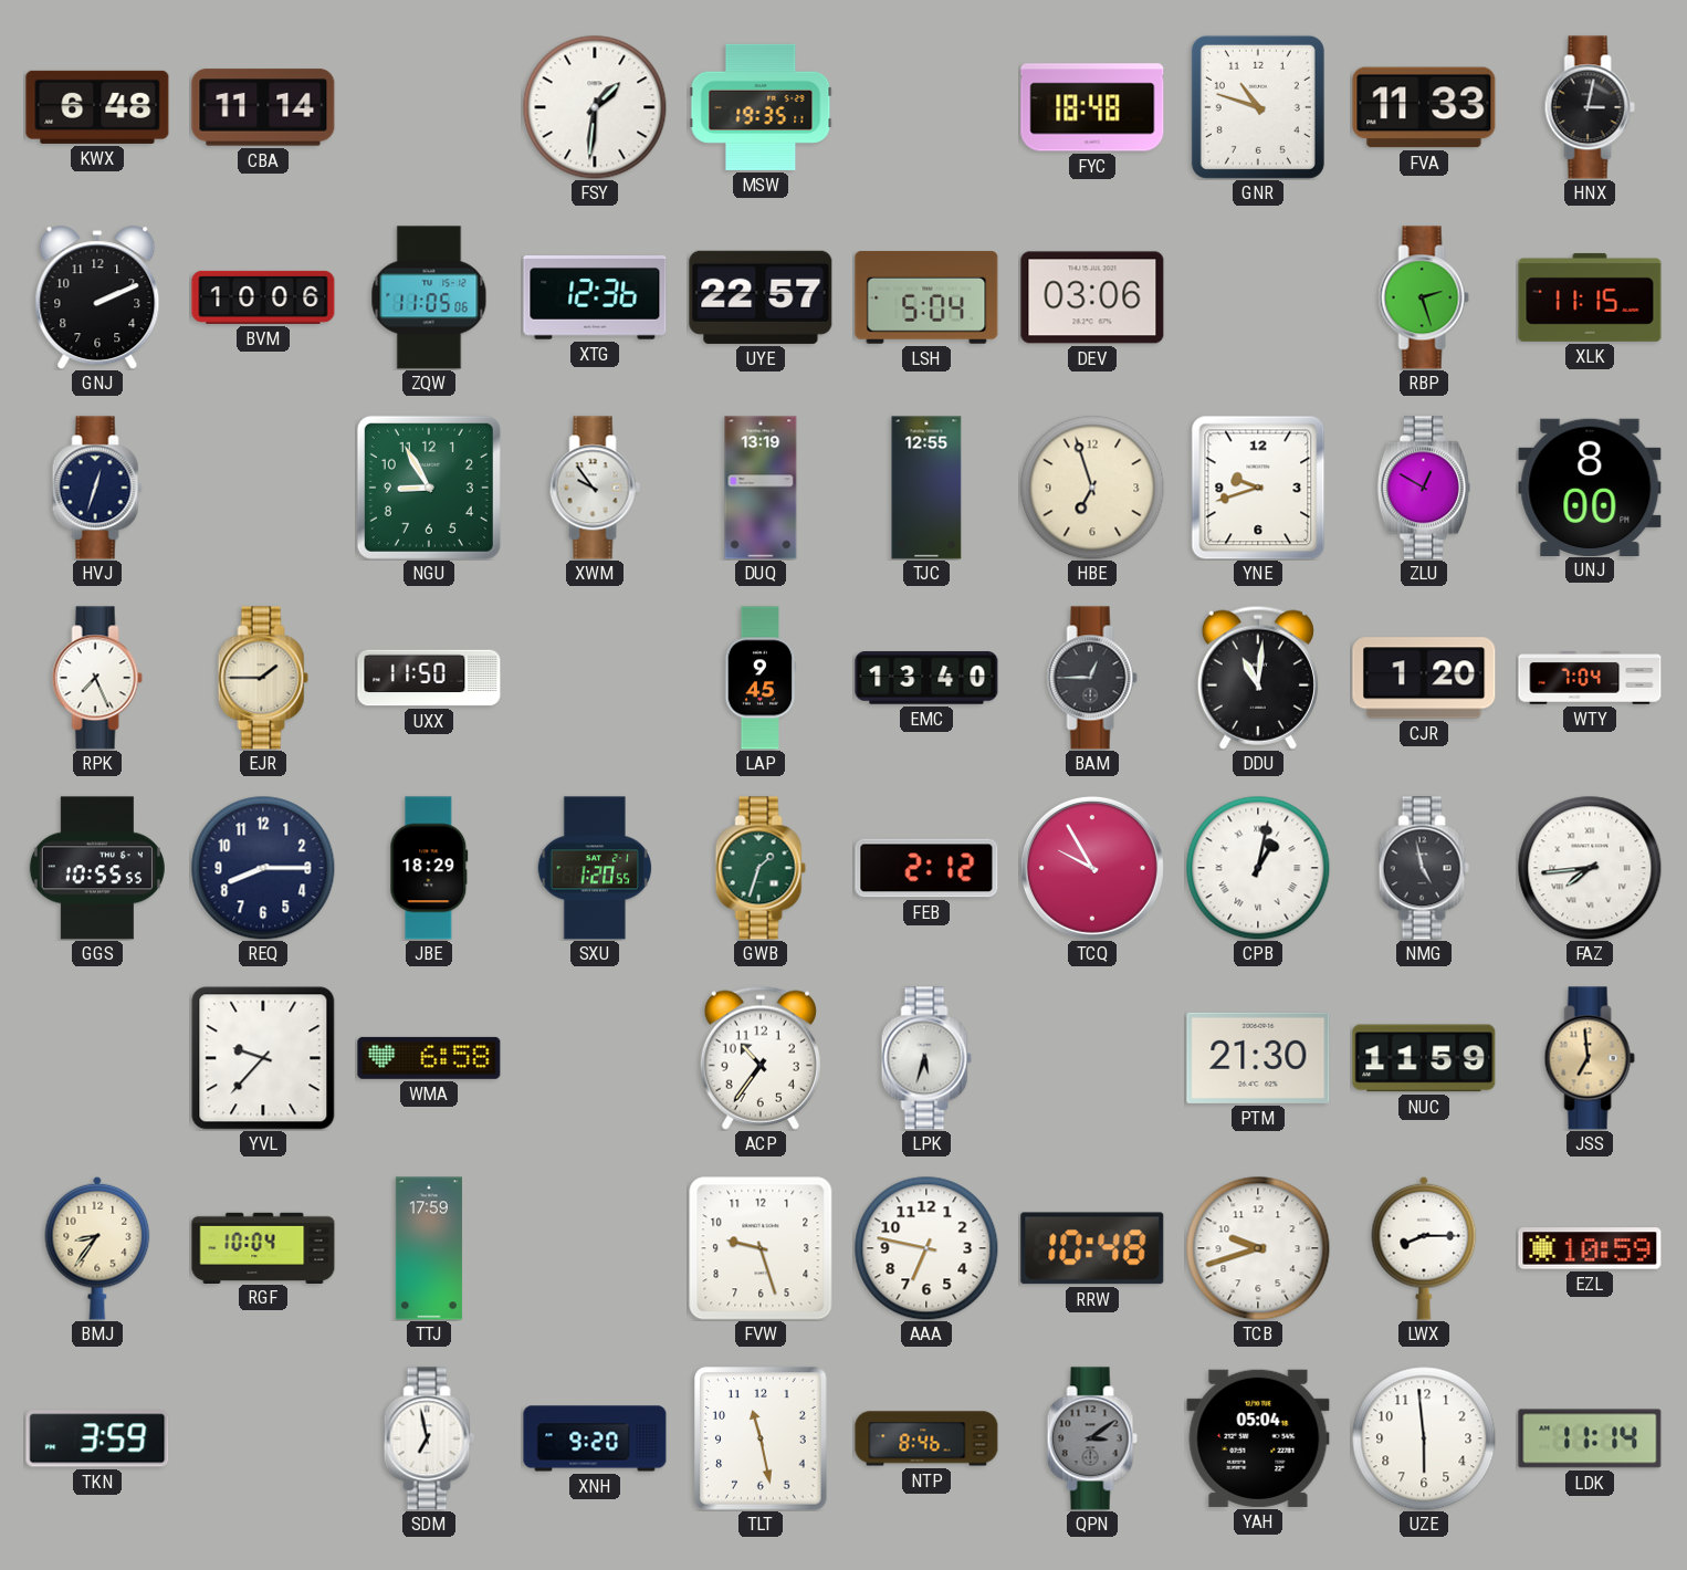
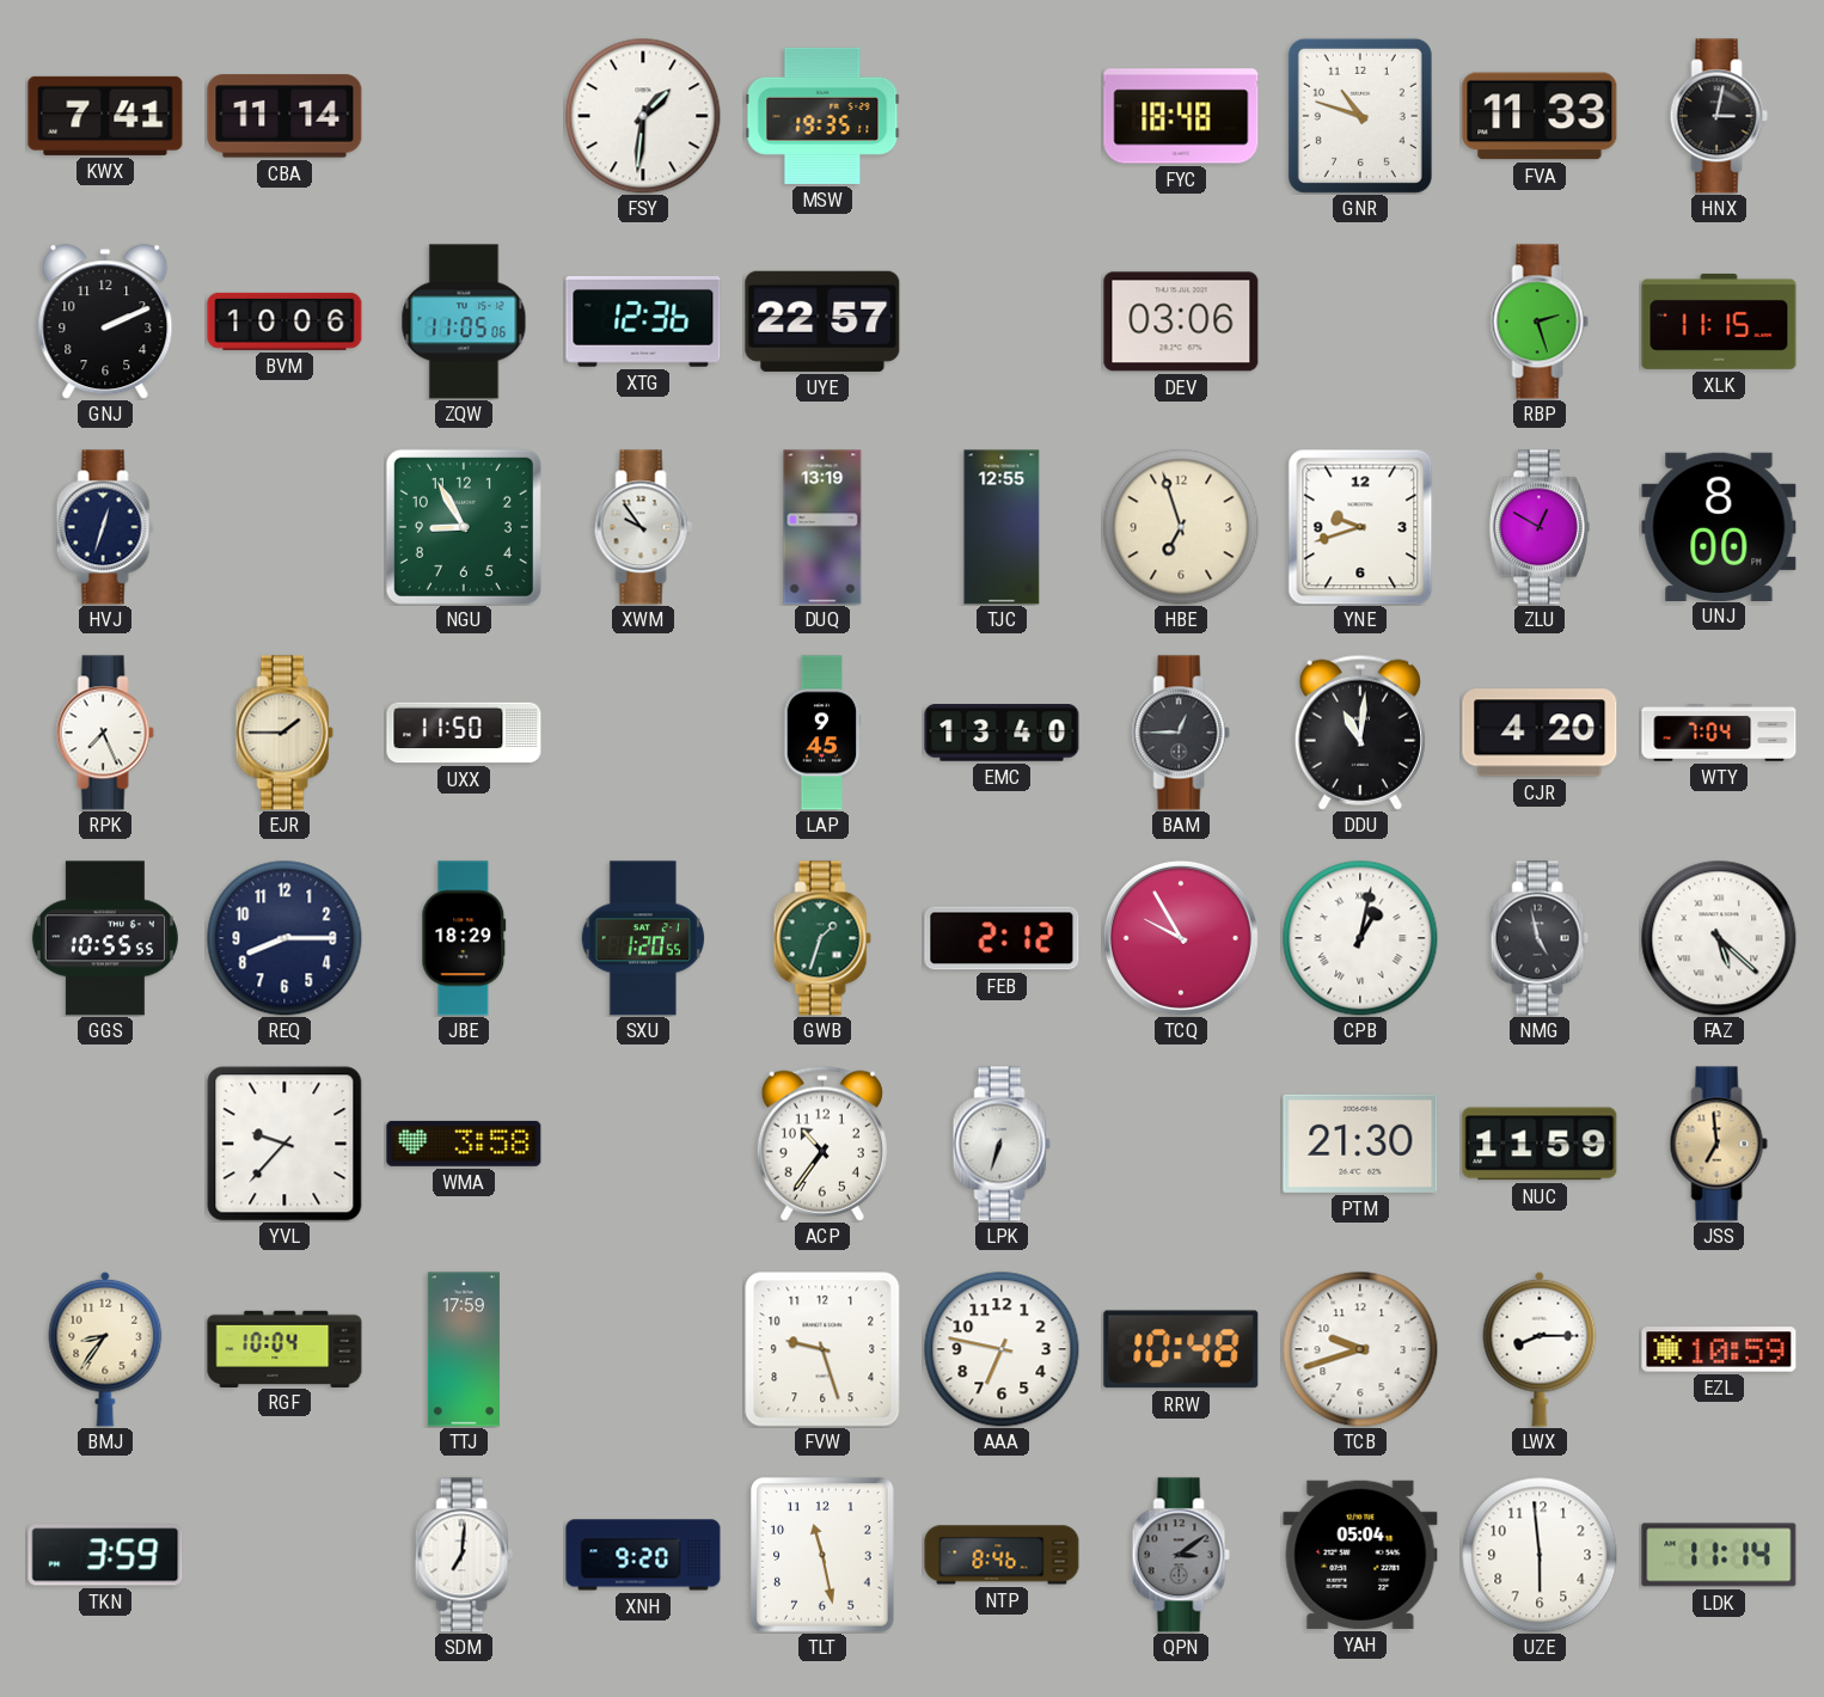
KWX: 6:48 -> 7:41
LSH: 5:04 -> none
CJR: 1:20 -> 4:20
FAZ: 7:44 -> 5:22
WMA: 6:58 -> 3:58
LPK: 5:33 -> 6:33
SDM: 6:58 -> 7:01
